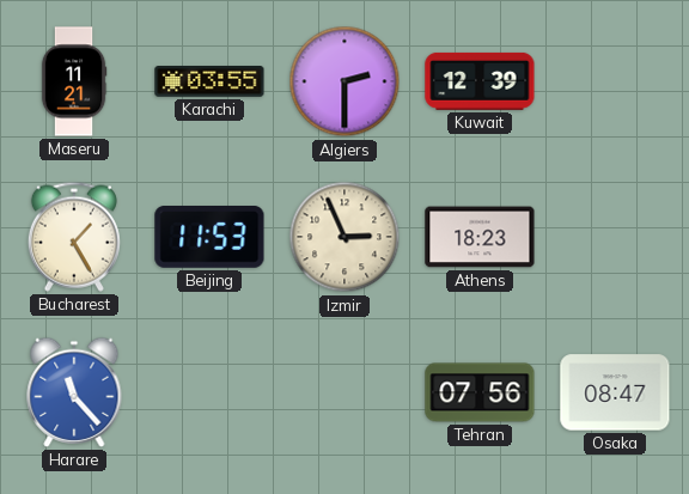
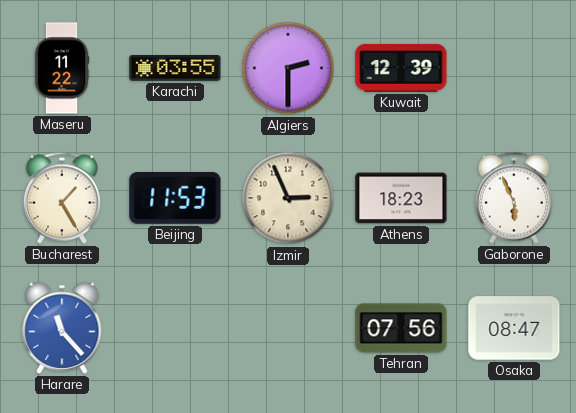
Maseru: 11:21 -> 11:22
Gaborone: none -> 5:56
